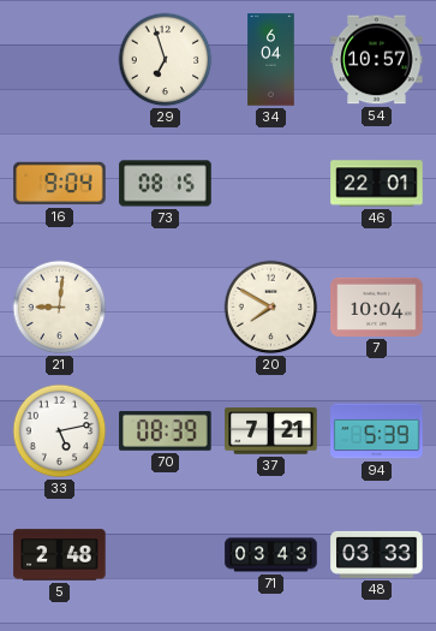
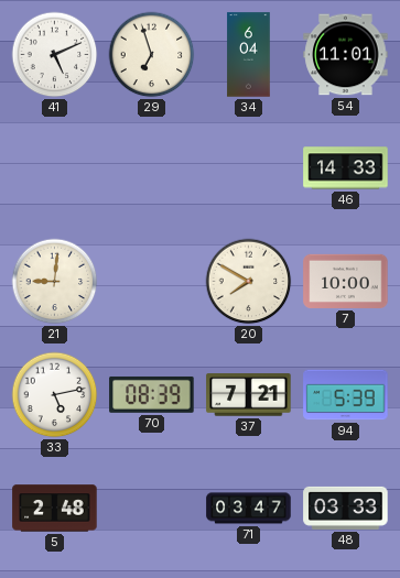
41: none -> 5:11
54: 10:57 -> 11:01
16: 9:04 -> none
73: 08:15 -> none
46: 22:01 -> 14:33
7: 10:04 -> 10:00
71: 03:43 -> 03:47
